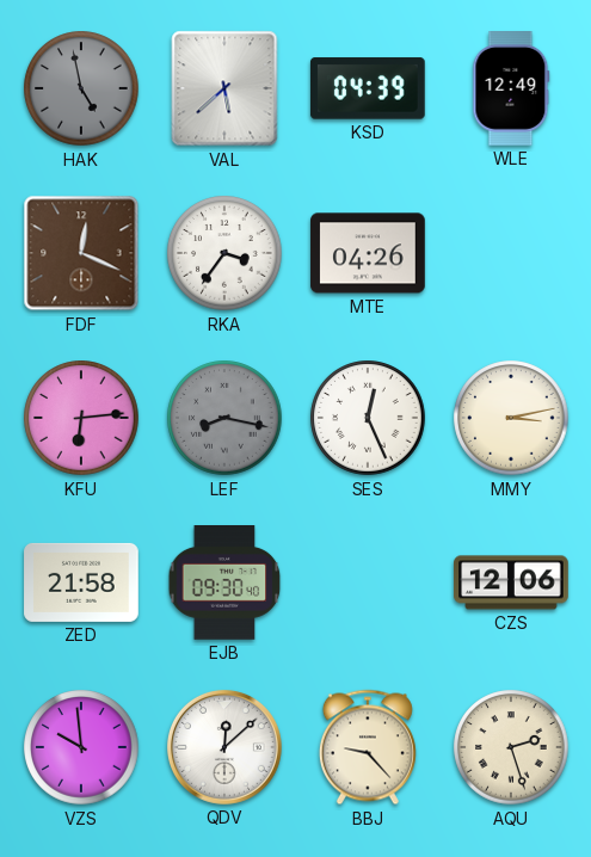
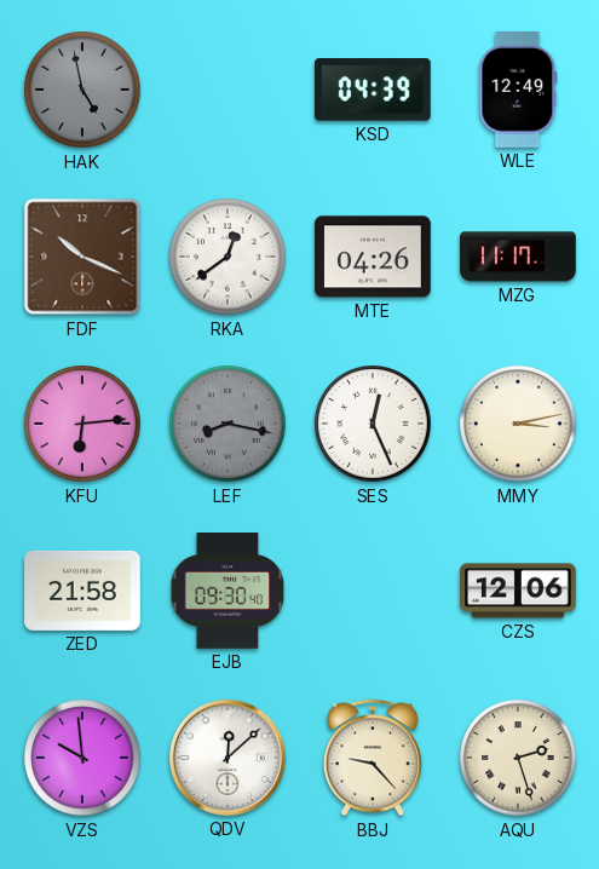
VAL: 5:38 -> none
FDF: 12:19 -> 10:19
RKA: 3:36 -> 12:39
MZG: none -> 11:17
